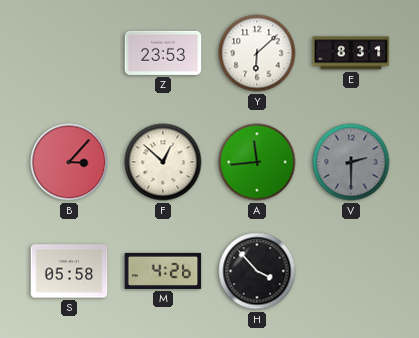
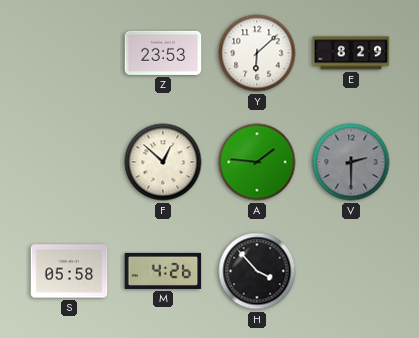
E: 8:31 -> 8:29
B: 3:07 -> none
A: 11:44 -> 1:46
